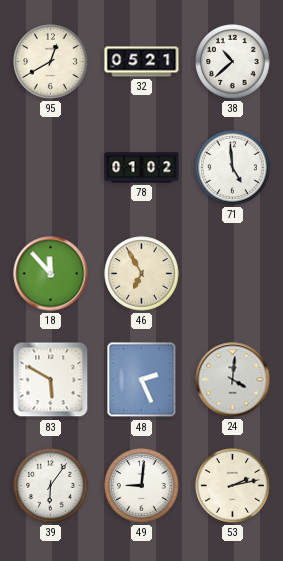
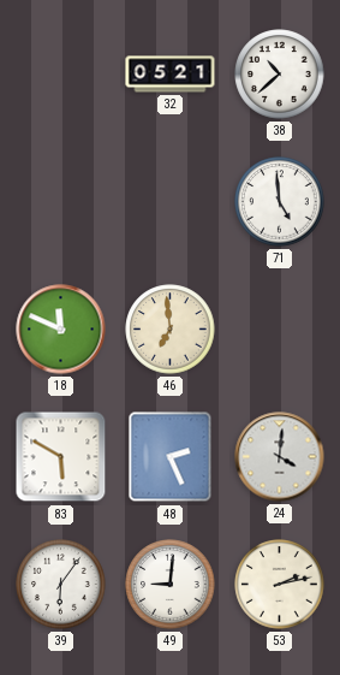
95: 12:40 -> none
78: 01:02 -> none
18: 11:53 -> 11:49
46: 6:55 -> 6:59
